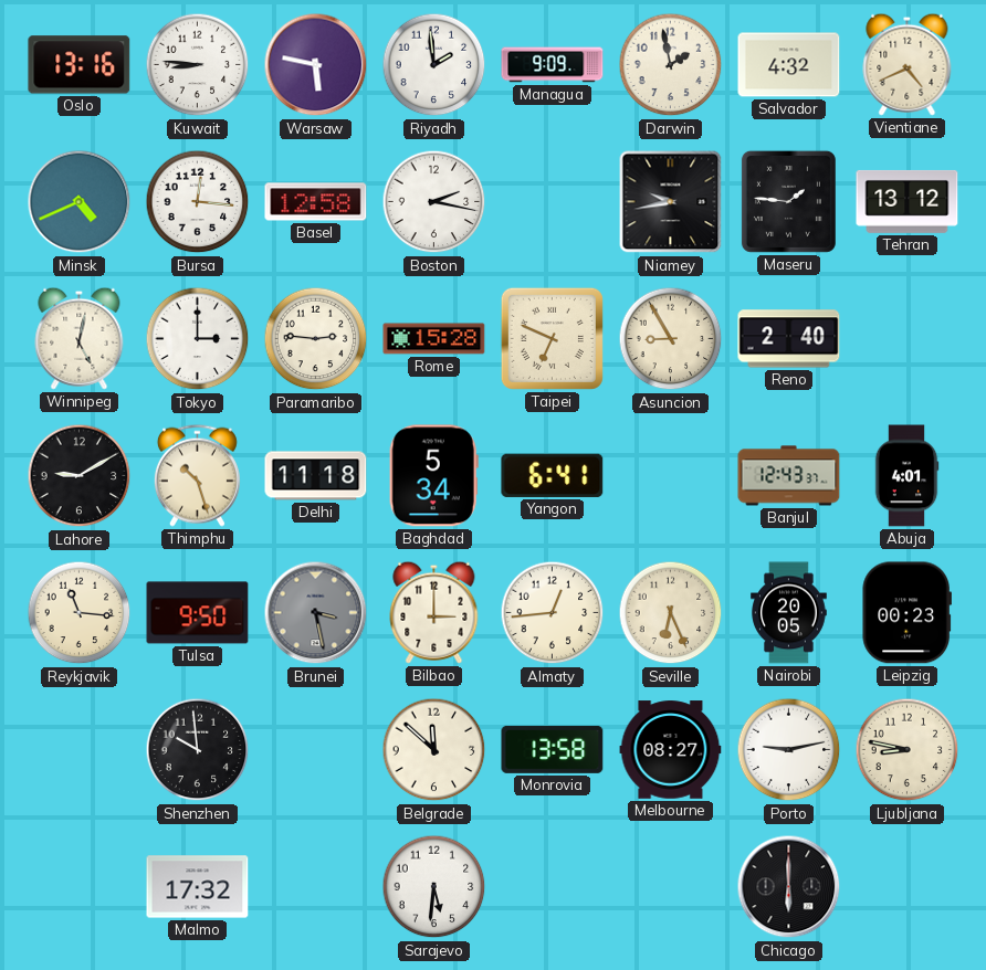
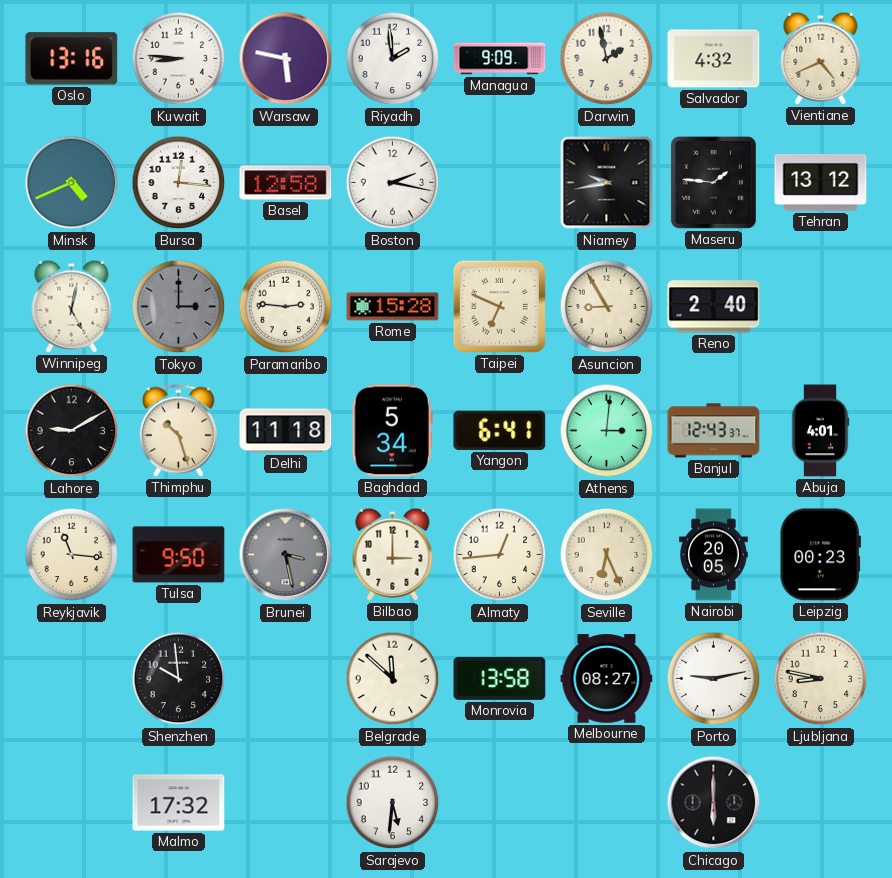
Tokyo dial: white -> grey
Athens: none -> 3:01
